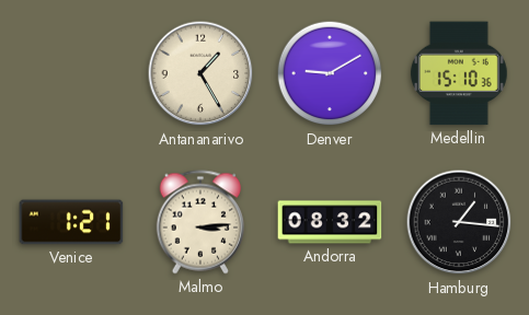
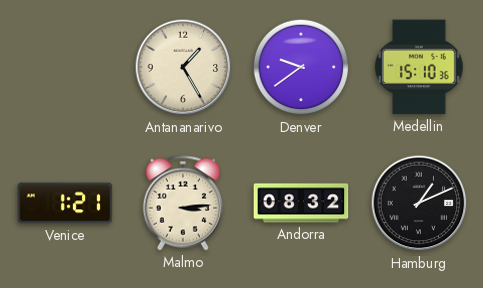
Denver: 9:10 -> 9:39
Hamburg: 1:16 -> 1:11
